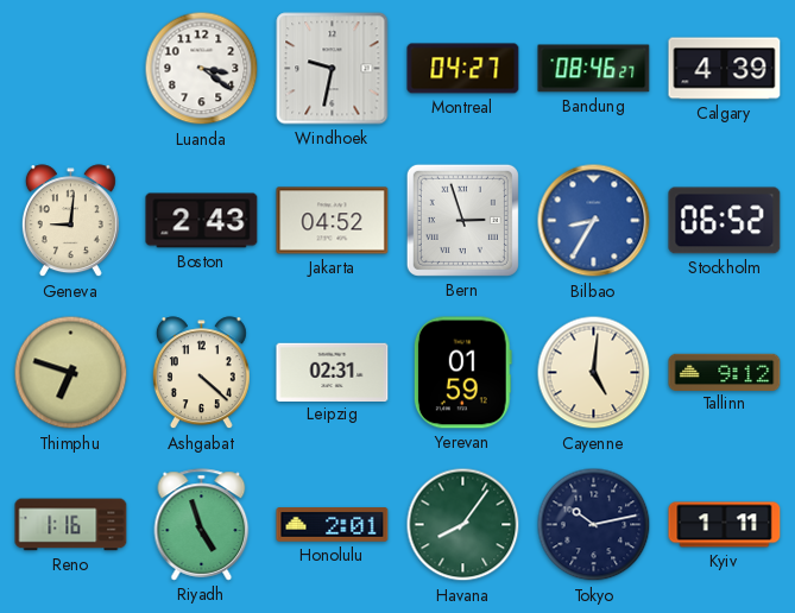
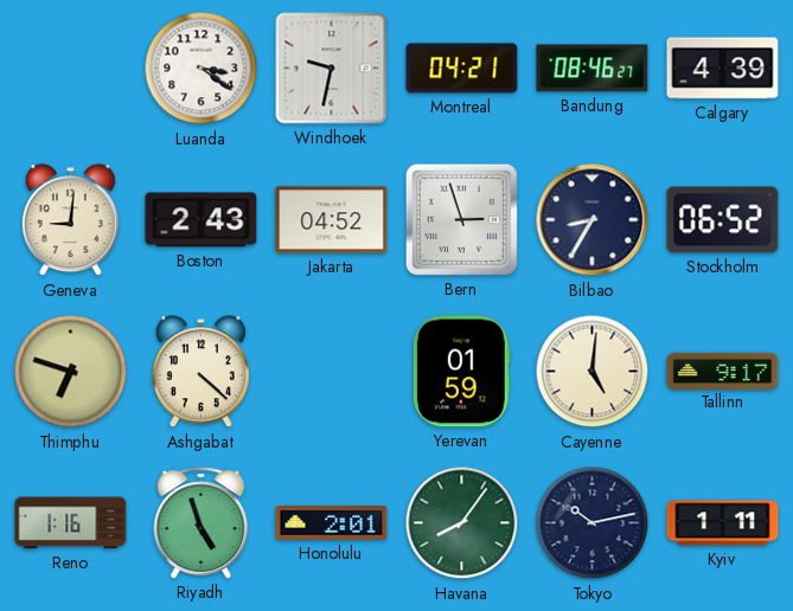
Montreal: 04:27 -> 04:21
Bilbao dial: blue -> navy
Leipzig: 02:31 -> none
Tallinn: 9:12 -> 9:17
